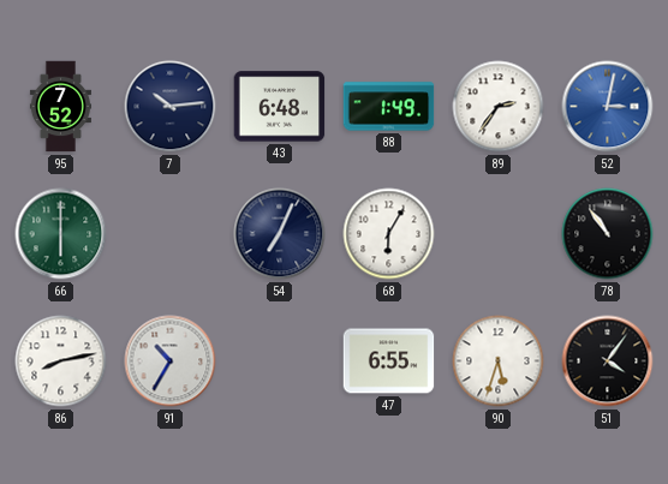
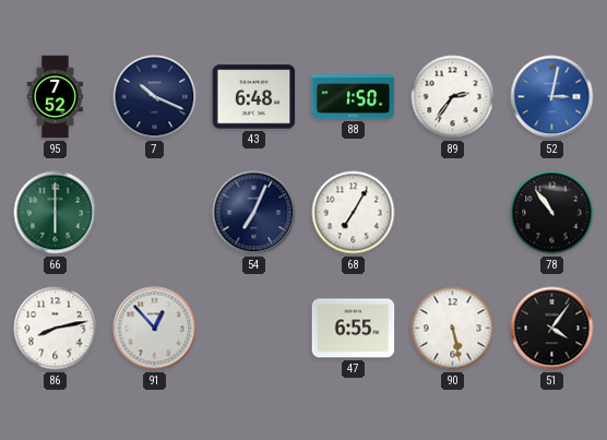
7: 10:14 -> 10:19
88: 1:49 -> 1:50
68: 6:05 -> 7:05
91: 10:35 -> 12:53
90: 5:33 -> 5:28
